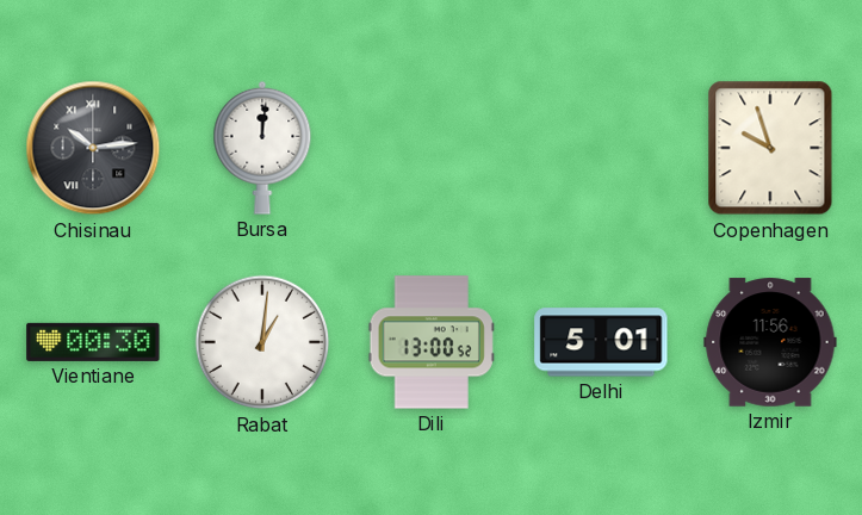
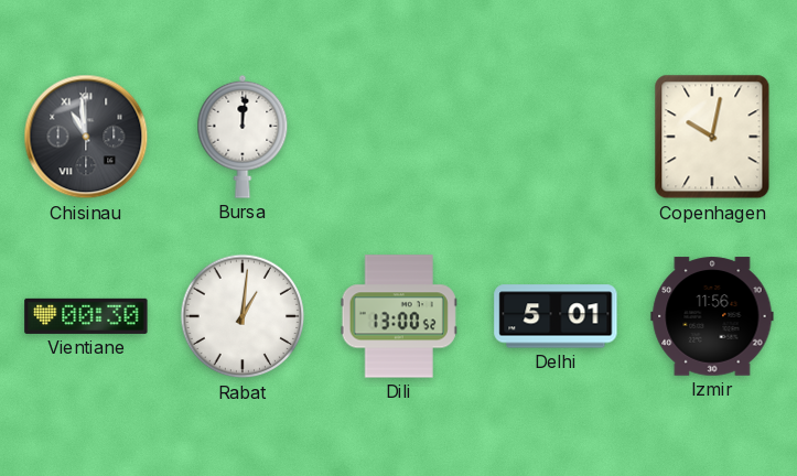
Chisinau: 10:14 -> 10:59
Copenhagen: 9:57 -> 10:02
